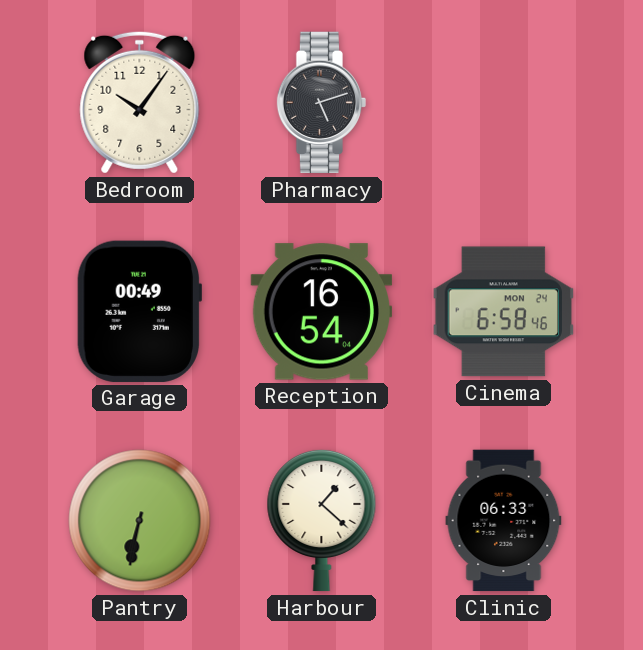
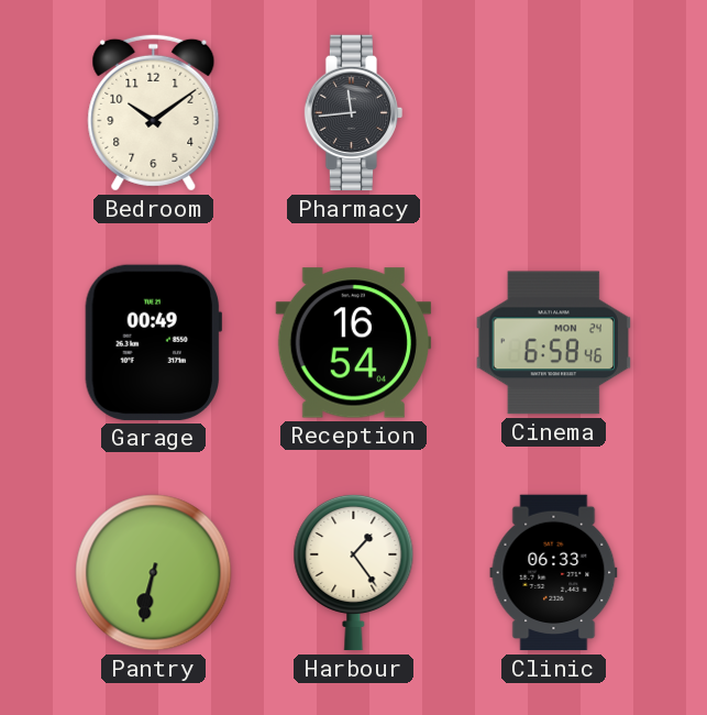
Bedroom: 10:06 -> 10:09
Pharmacy: 5:12 -> 11:44
Harbour: 1:22 -> 1:24
